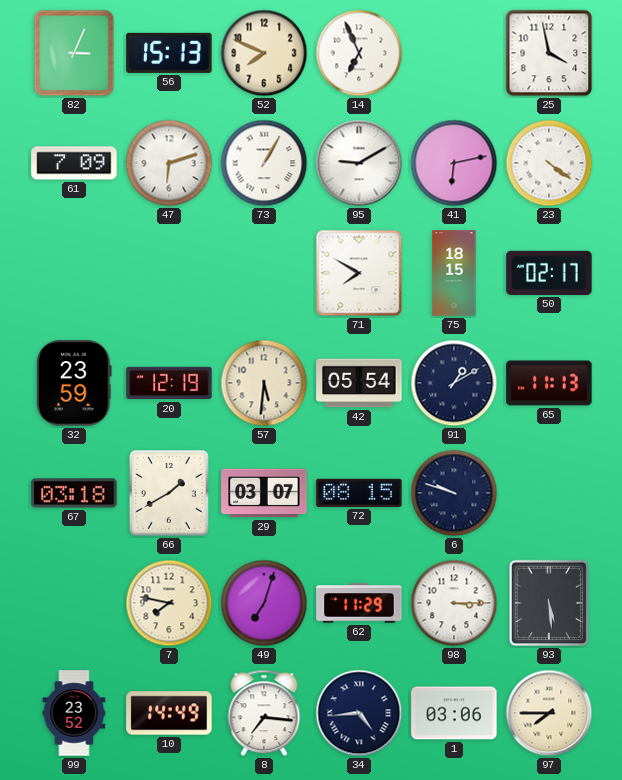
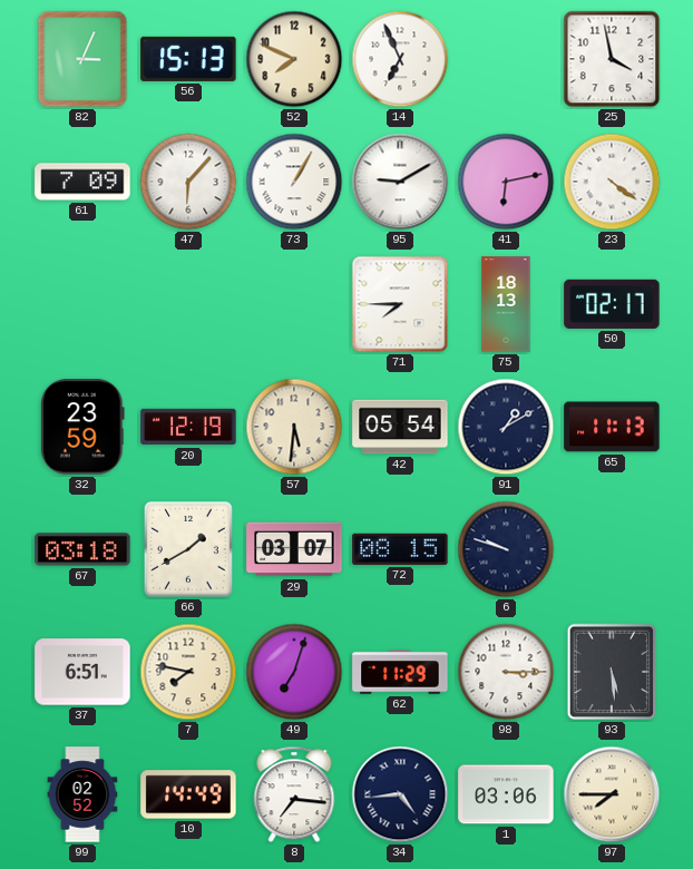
47: 6:12 -> 6:07
71: 7:50 -> 7:45
75: 18:15 -> 18:13
37: none -> 6:51
99: 23:52 -> 02:52
